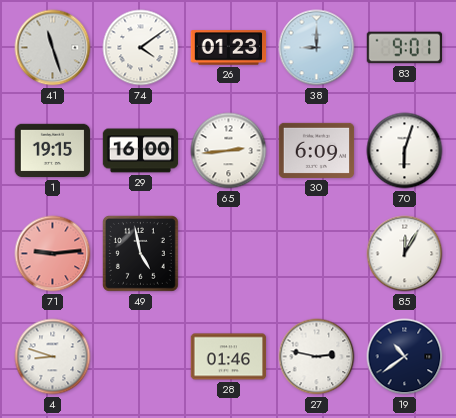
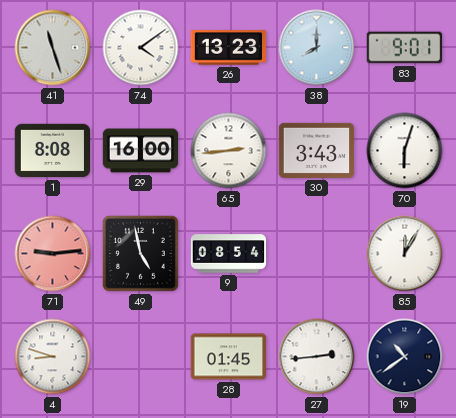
26: 01:23 -> 13:23
38: 9:00 -> 8:00
1: 19:15 -> 8:08
30: 6:09 -> 3:43
9: none -> 08:54
28: 01:46 -> 01:45
27: 2:47 -> 2:44
